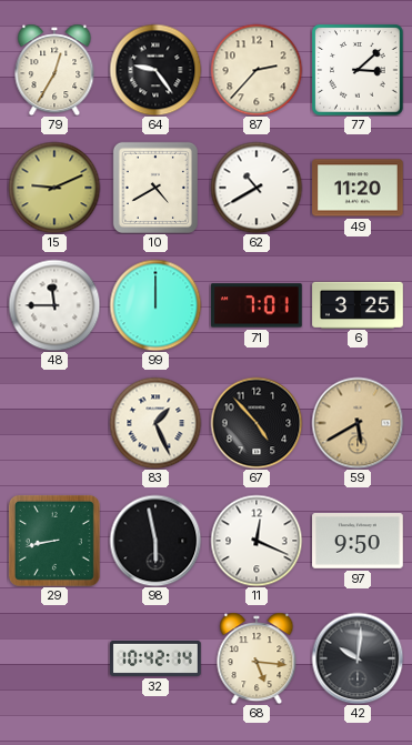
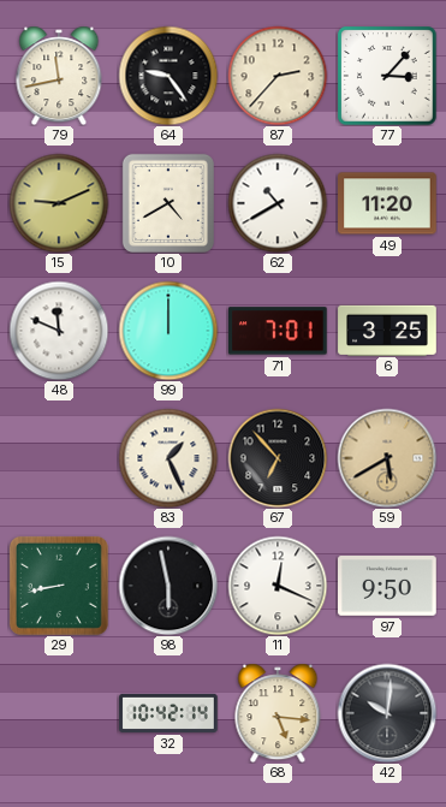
79: 12:35 -> 11:43
77: 3:08 -> 3:07
48: 11:45 -> 11:49
67: 4:53 -> 6:53
